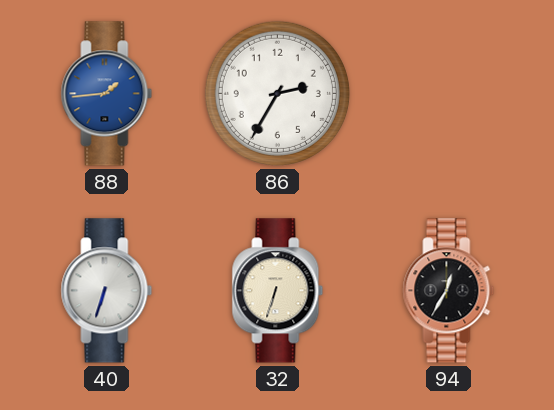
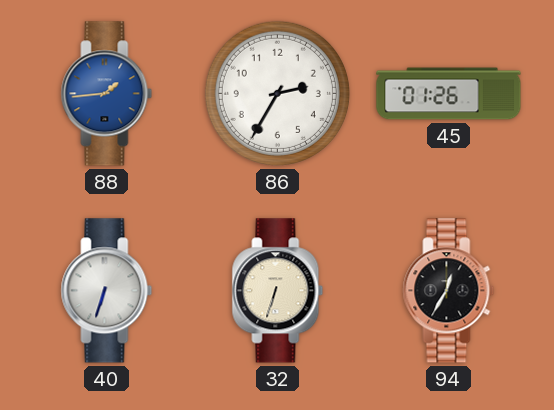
45: none -> 01:26
